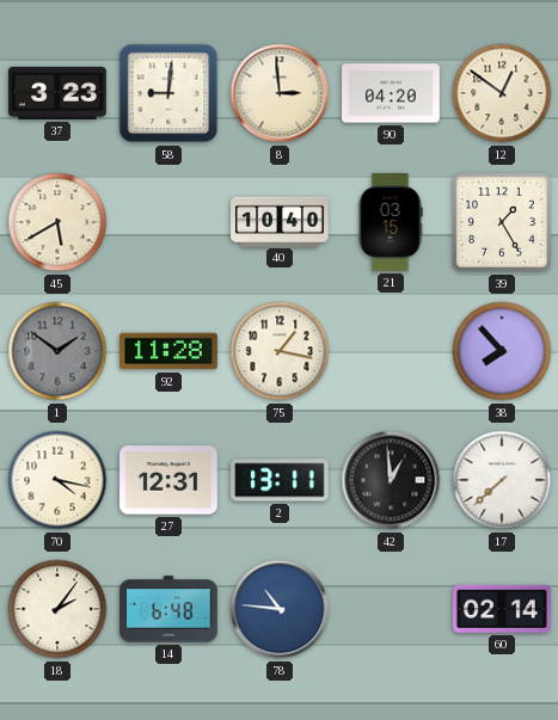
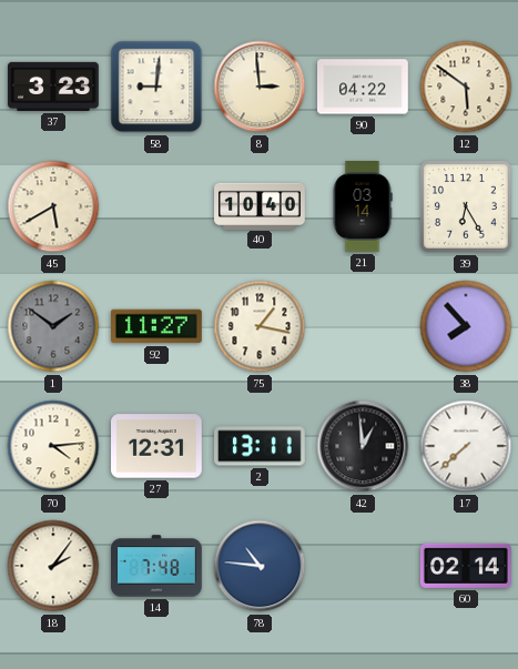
90: 04:20 -> 04:22
12: 12:51 -> 5:51
21: 03:15 -> 03:14
39: 1:25 -> 6:25
92: 11:28 -> 11:27
70: 4:17 -> 4:14
14: 6:48 -> 7:48
